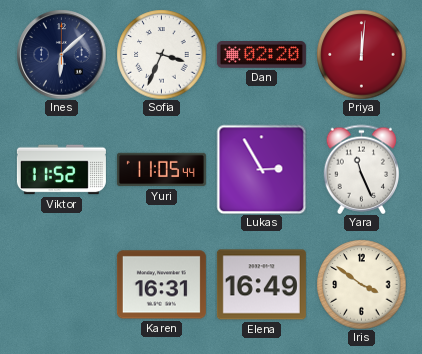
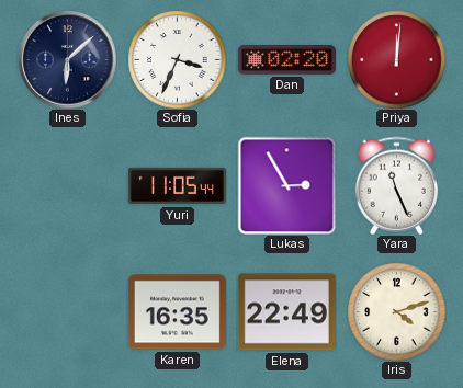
Viktor: 11:52 -> none
Karen: 16:31 -> 16:35
Elena: 16:49 -> 22:49
Iris: 3:51 -> 4:12
